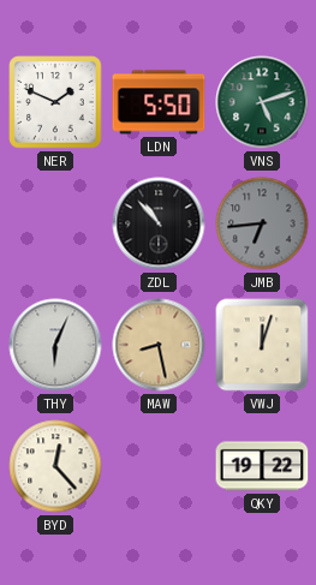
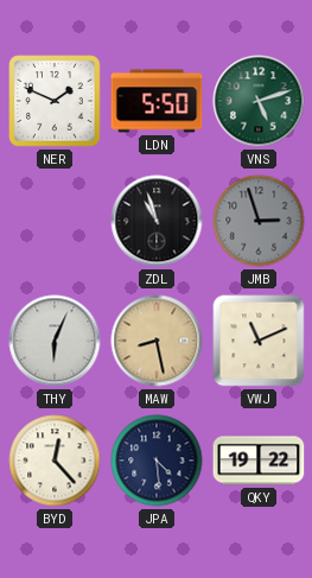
ZDL: 10:53 -> 10:57
JMB: 6:44 -> 2:57
VWJ: 12:03 -> 11:11
JPA: none -> 4:29
